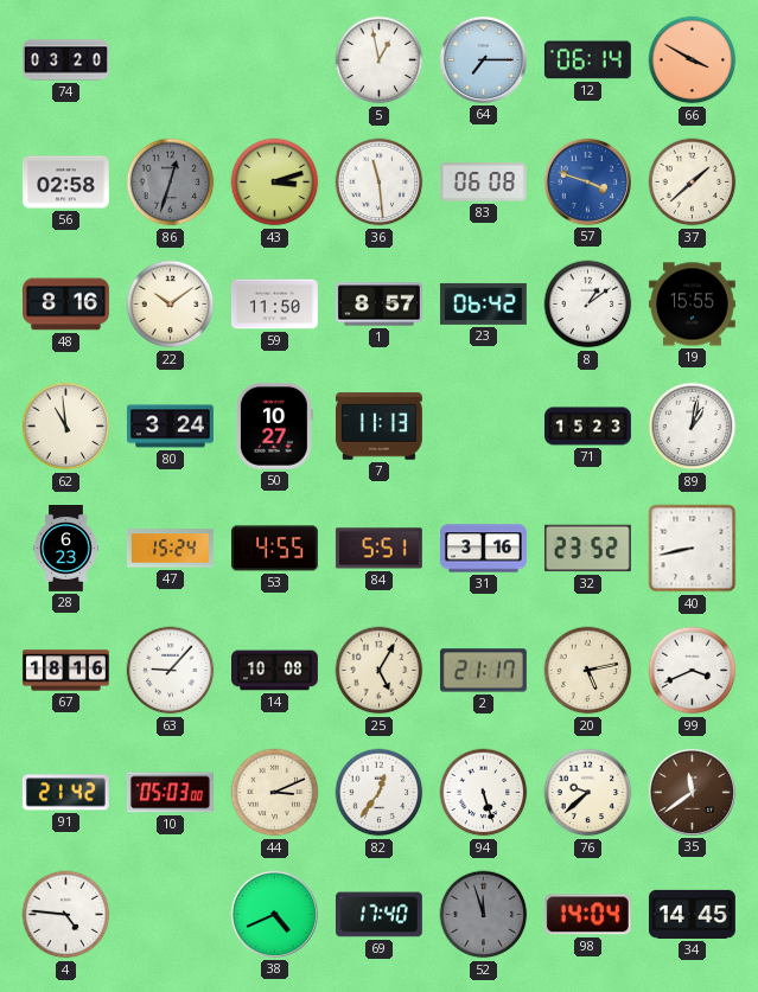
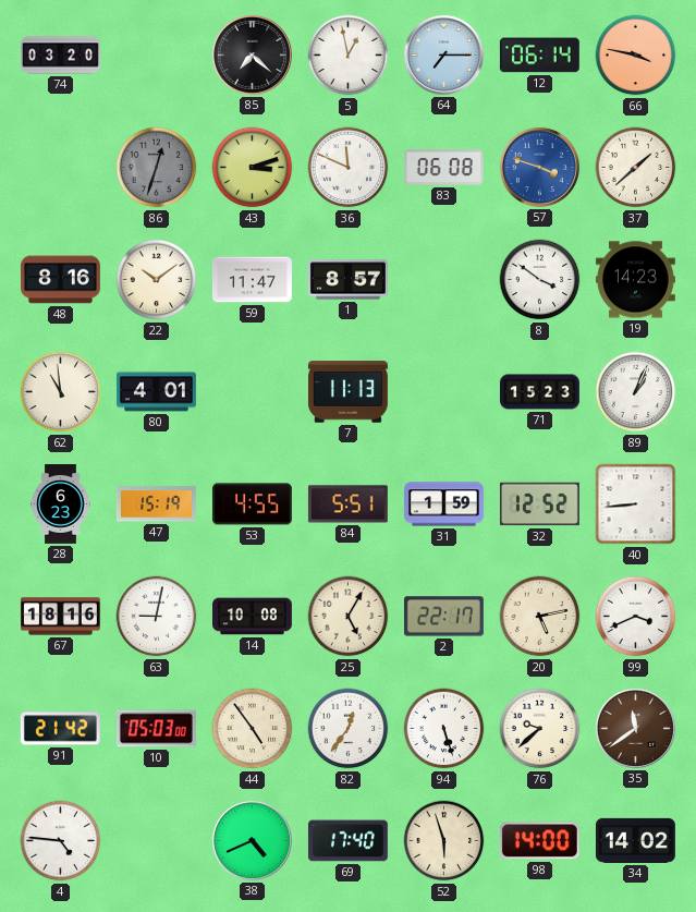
85: none -> 7:22
66: 3:50 -> 3:47
56: 02:58 -> none
36: 11:29 -> 11:49
59: 11:50 -> 11:47
23: 06:42 -> none
8: 1:09 -> 3:51
19: 15:55 -> 14:23
80: 3:24 -> 4:01
50: 10:27 -> none
89: 1:02 -> 1:04
47: 15:24 -> 15:19
31: 3:16 -> 1:59
32: 23:52 -> 12:52
40: 8:43 -> 8:44
63: 9:07 -> 9:02
2: 21:17 -> 22:17
44: 3:11 -> 4:54
52: 11:57 -> 5:57
52 dial: grey -> cream
98: 14:04 -> 14:00
34: 14:45 -> 14:02
